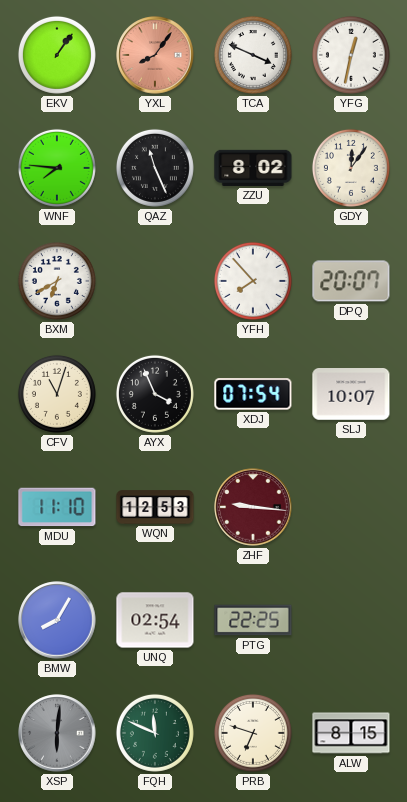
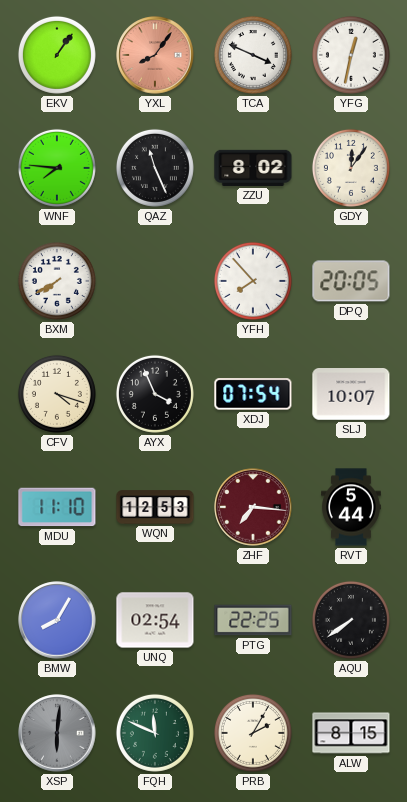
BXM: 6:40 -> 7:40
DPQ: 20:07 -> 20:05
CFV: 11:03 -> 4:18
ZHF: 9:16 -> 7:16
RVT: none -> 5:44
AQU: none -> 7:39
PRB: 6:48 -> 2:05
